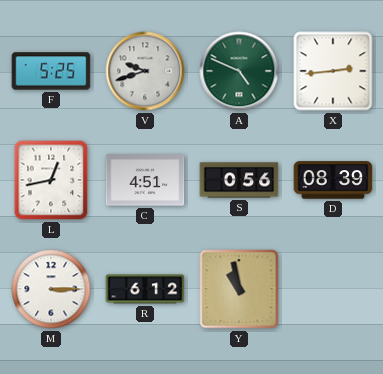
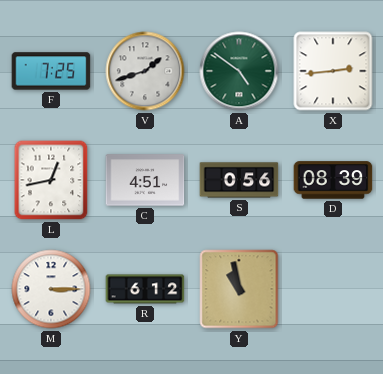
F: 5:25 -> 7:25
V: 9:42 -> 1:42
A: 4:49 -> 4:51
